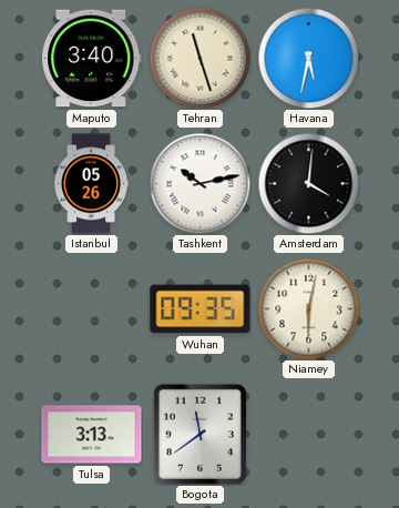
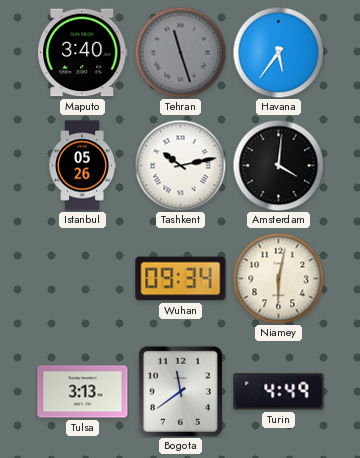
Tehran dial: cream -> grey
Havana: 5:32 -> 5:36
Wuhan: 09:35 -> 09:34
Turin: none -> 4:49
